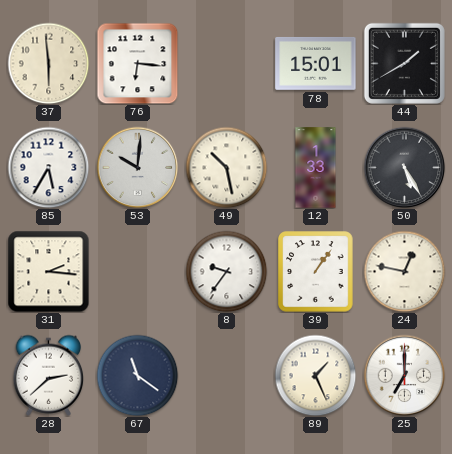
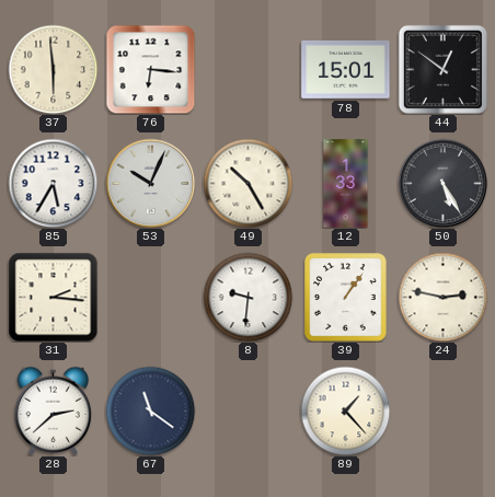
44: 1:40 -> 12:51
53: 10:01 -> 10:04
49: 10:28 -> 10:25
8: 9:36 -> 9:31
24: 12:47 -> 2:47
89: 1:26 -> 1:23
25: 7:00 -> none
